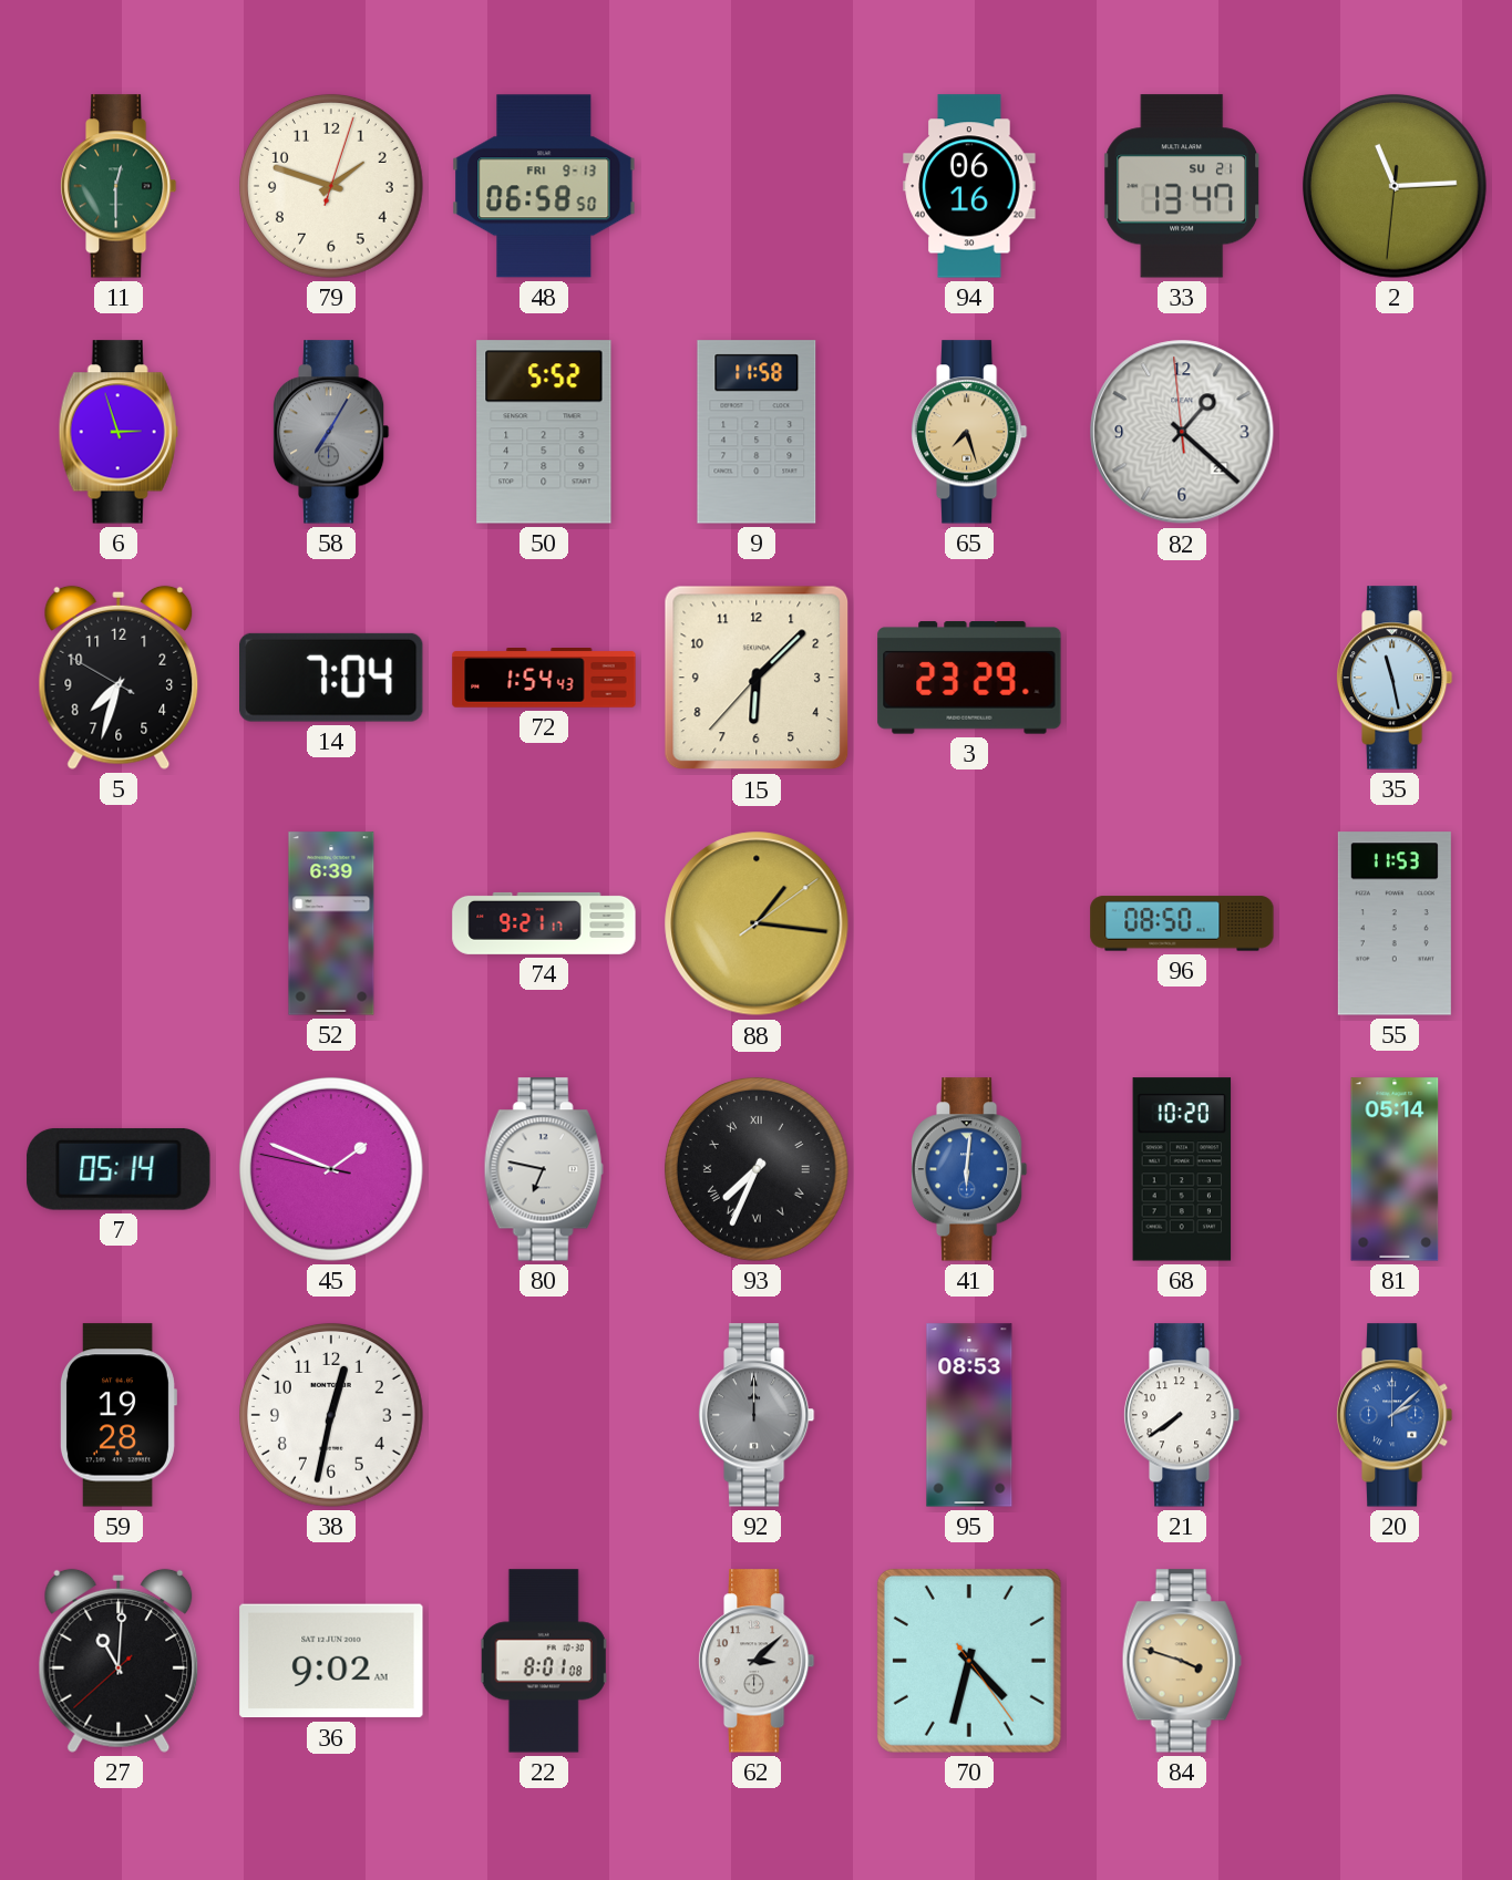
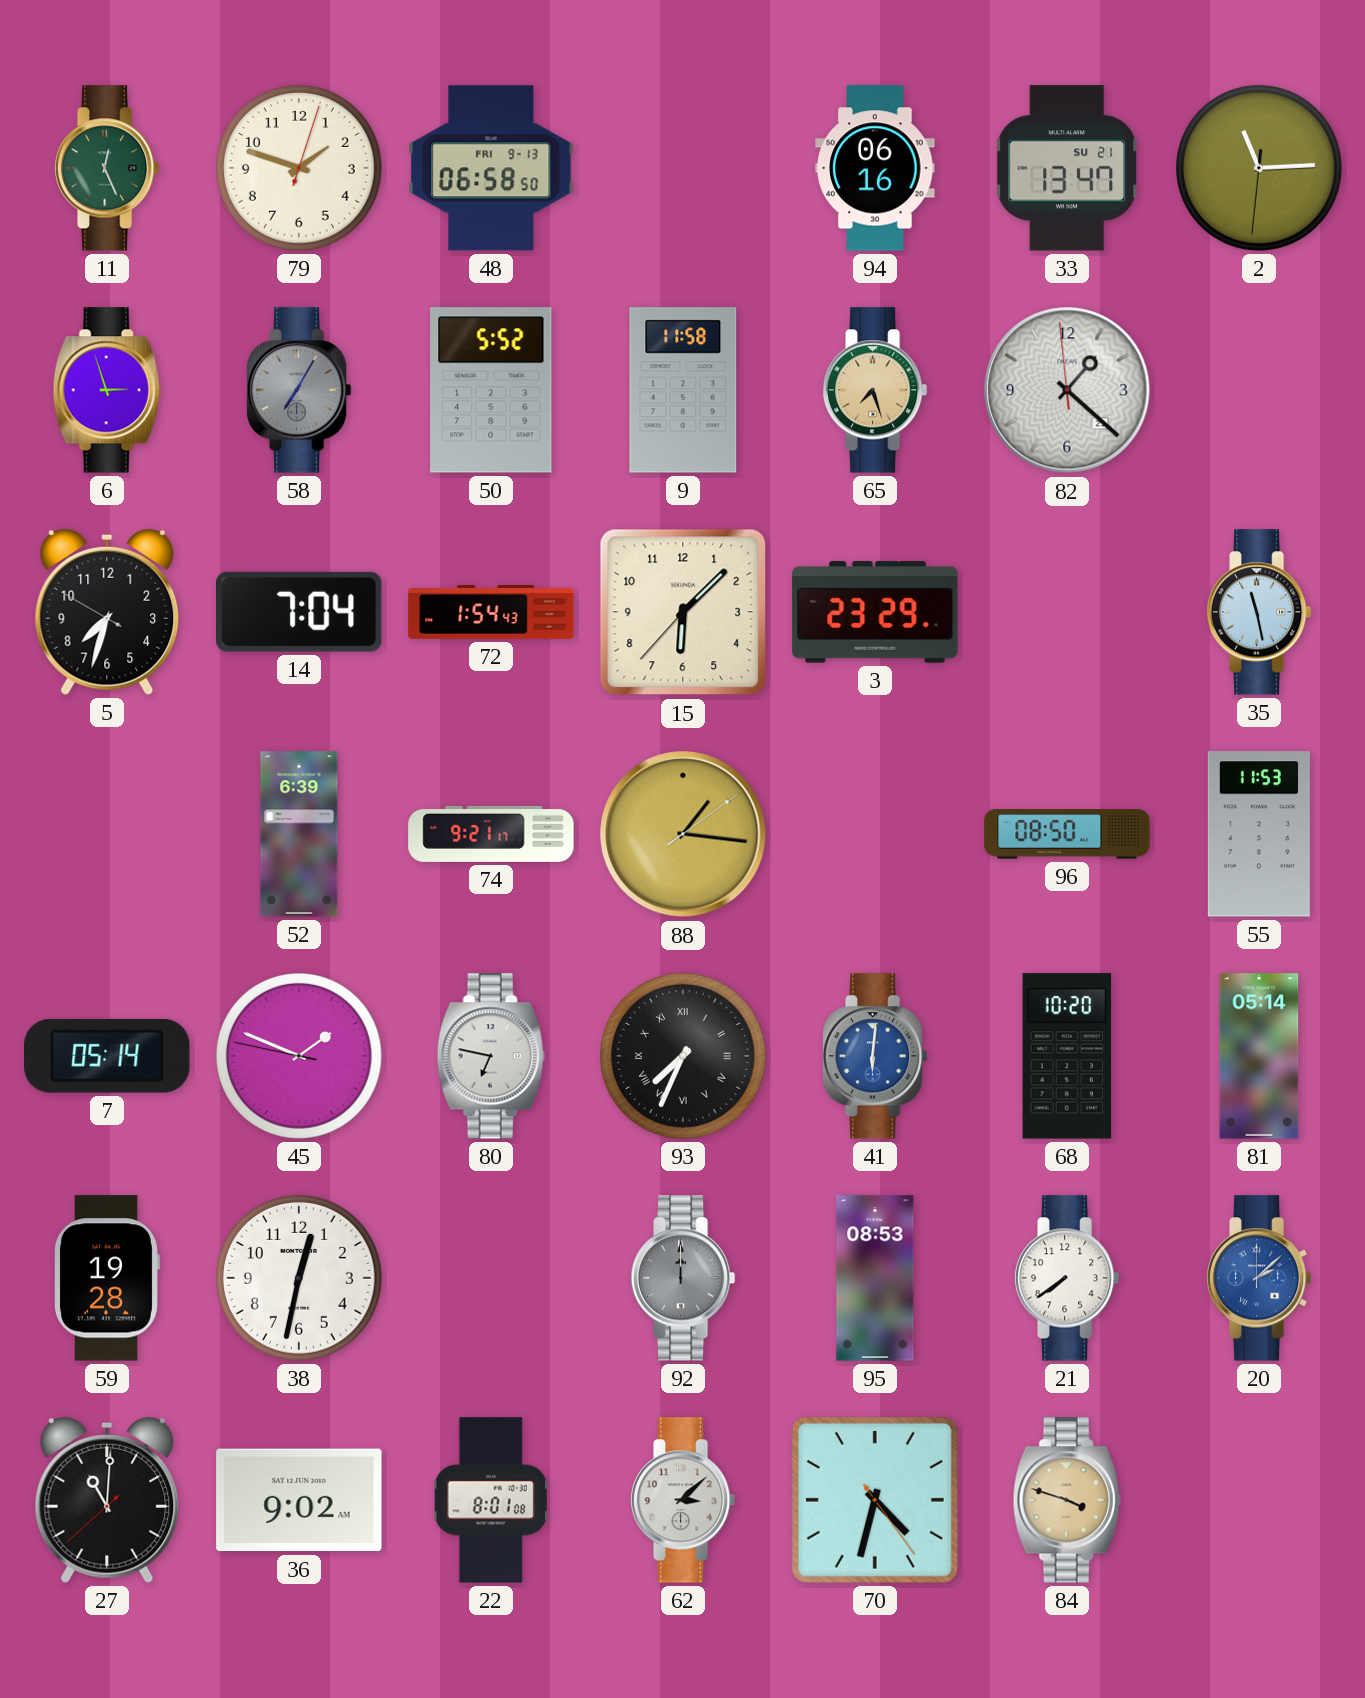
11: 12:30 -> 12:26
